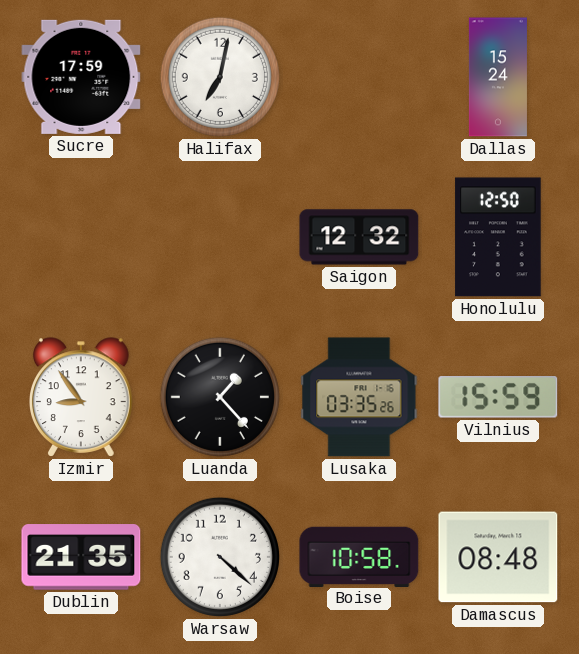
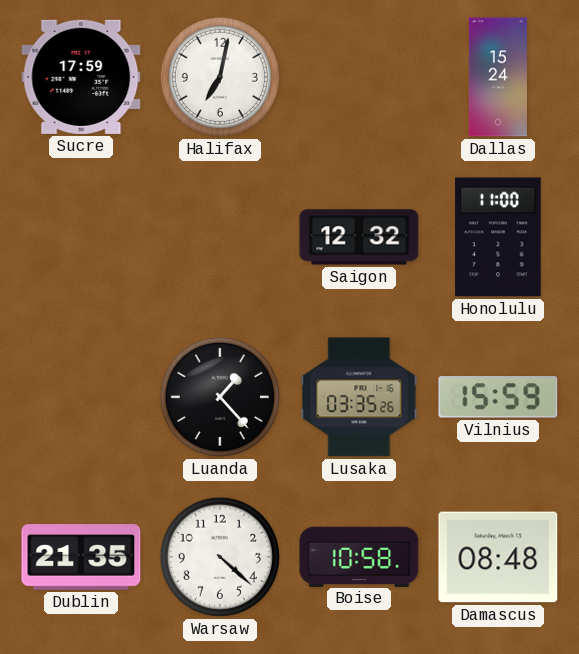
Honolulu: 12:50 -> 11:00
Izmir: 8:54 -> none
